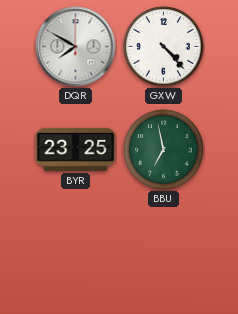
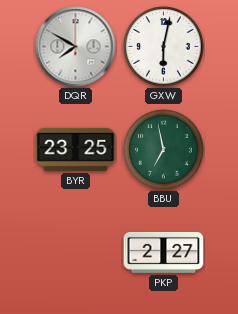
GXW: 4:23 -> 6:02
PKP: none -> 2:27
